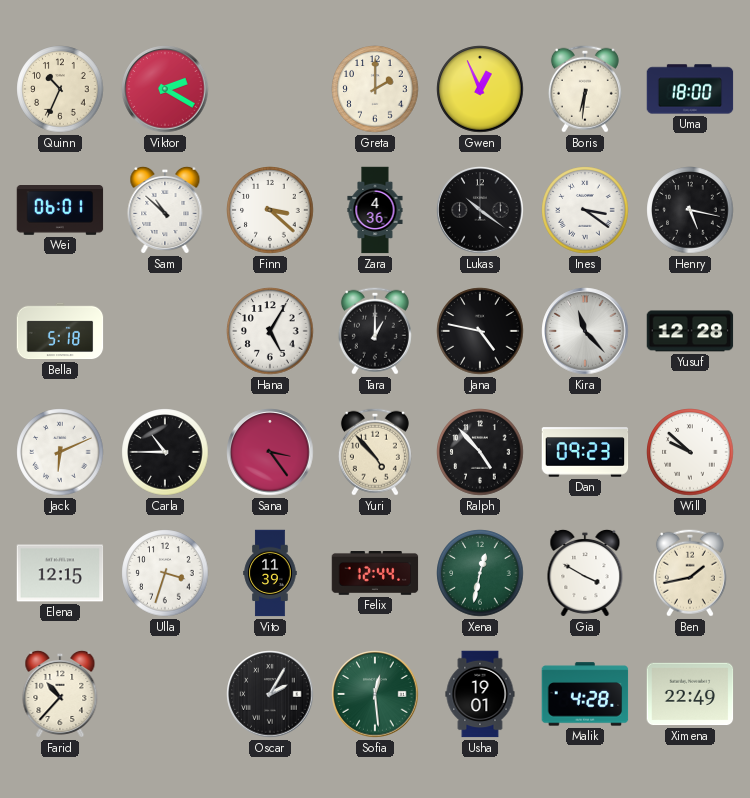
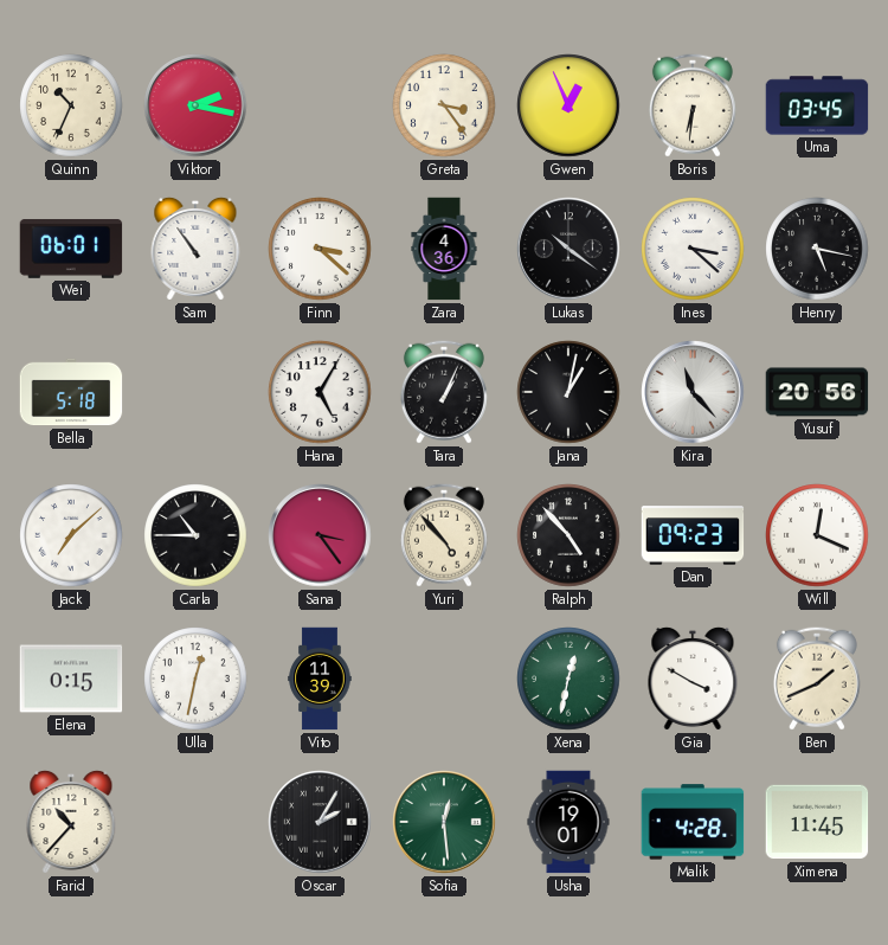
Viktor: 2:20 -> 2:17
Greta: 2:00 -> 3:24
Uma: 18:00 -> 03:45
Sam: 10:52 -> 10:54
Ines: 3:21 -> 3:22
Tara: 1:00 -> 1:04
Jana: 4:47 -> 1:02
Yusuf: 12:28 -> 20:56
Jack: 6:11 -> 7:08
Will: 9:52 -> 12:19
Elena: 12:15 -> 0:15
Ulla: 3:33 -> 12:32
Felix: 12:44 -> none
Ben: 1:43 -> 1:41
Ximena: 22:49 -> 11:45
